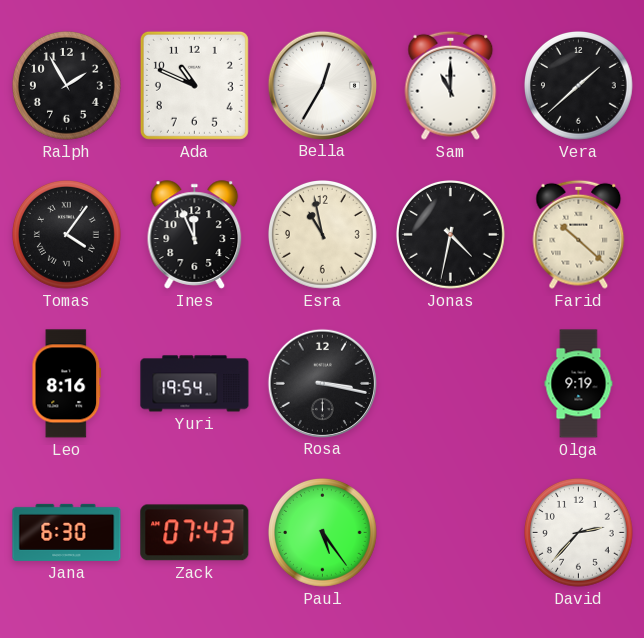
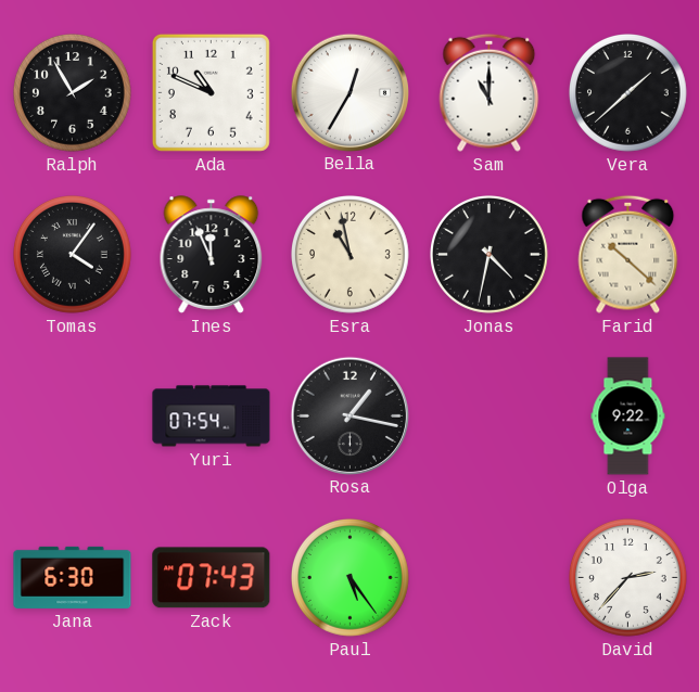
Leo: 8:16 -> none
Yuri: 19:54 -> 07:54
Rosa: 3:17 -> 1:17
Olga: 9:19 -> 9:22
